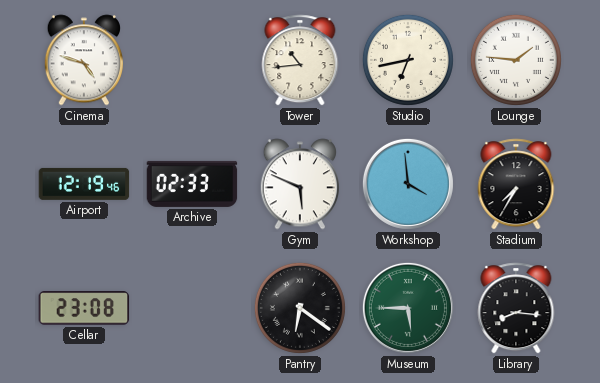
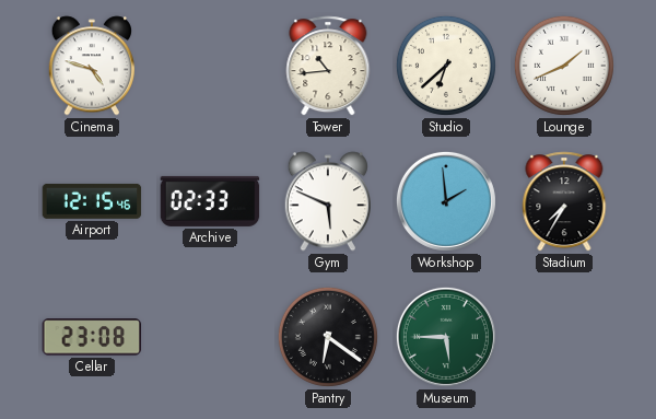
Studio: 6:43 -> 6:38
Lounge: 1:46 -> 1:41
Airport: 12:19 -> 12:15
Workshop: 3:59 -> 1:59
Library: 8:16 -> none
